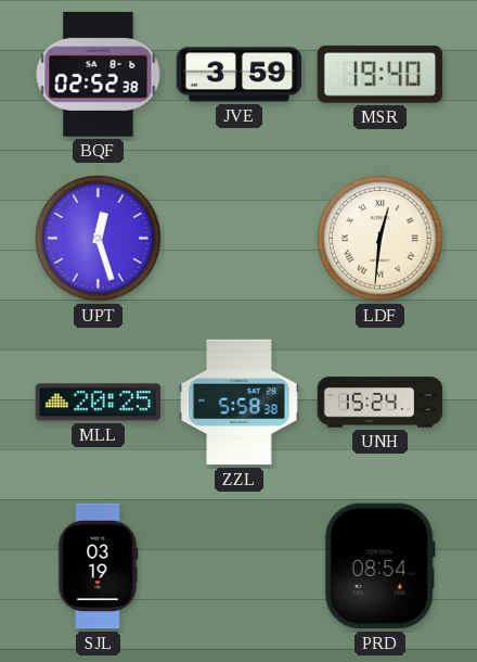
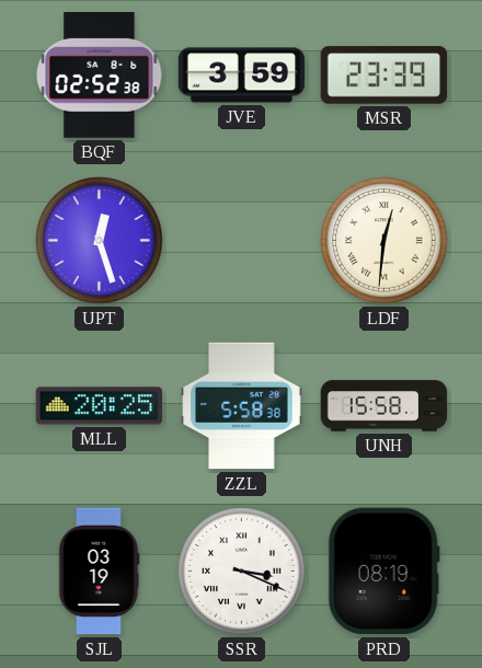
MSR: 19:40 -> 23:39
UNH: 15:24 -> 15:58
SSR: none -> 3:19
PRD: 08:54 -> 08:19
